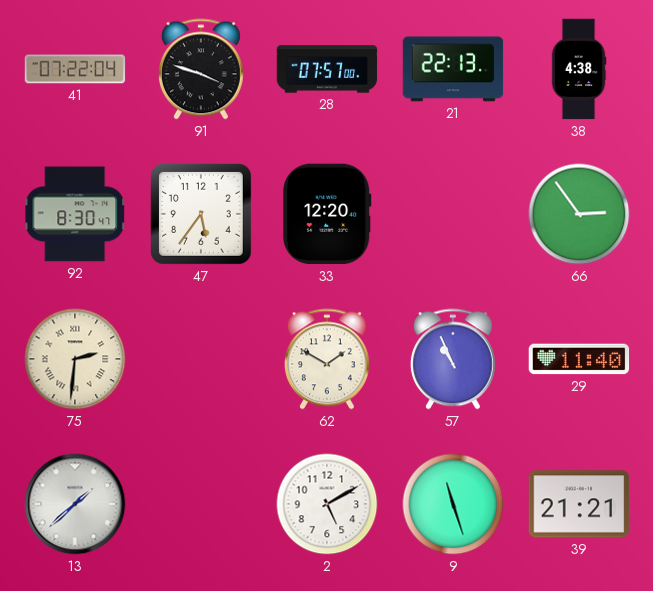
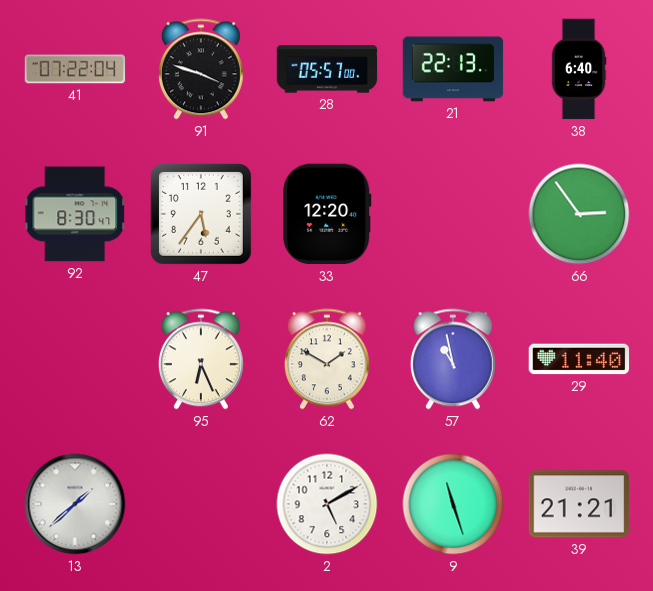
28: 07:57 -> 05:57
38: 4:38 -> 6:40
75: 2:31 -> none
95: none -> 6:26
57: 10:56 -> 10:58
